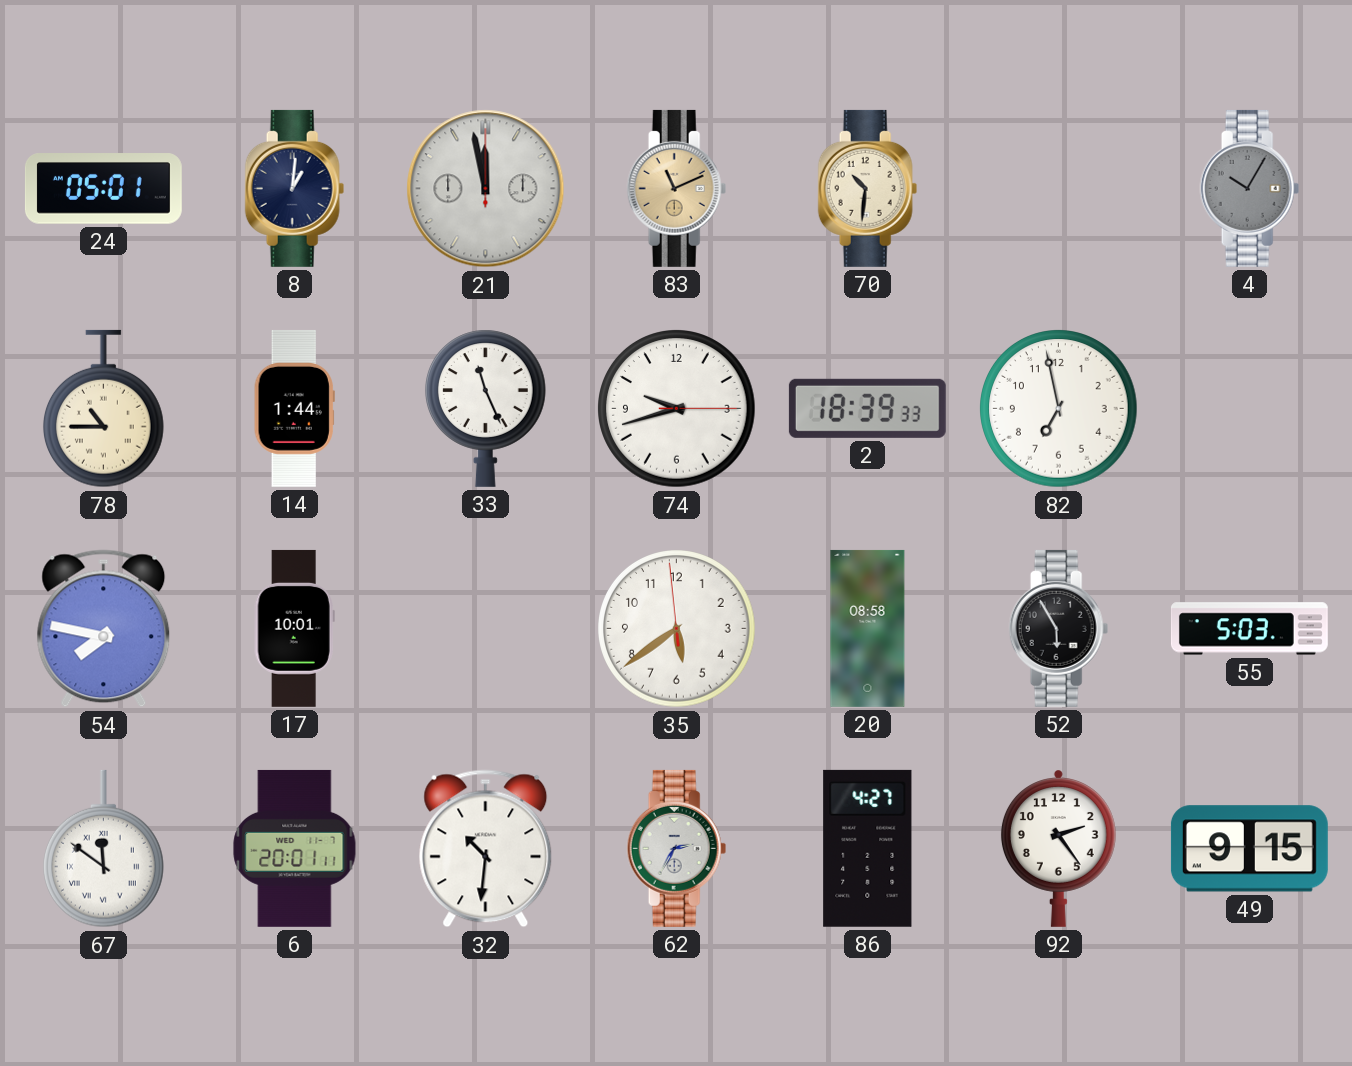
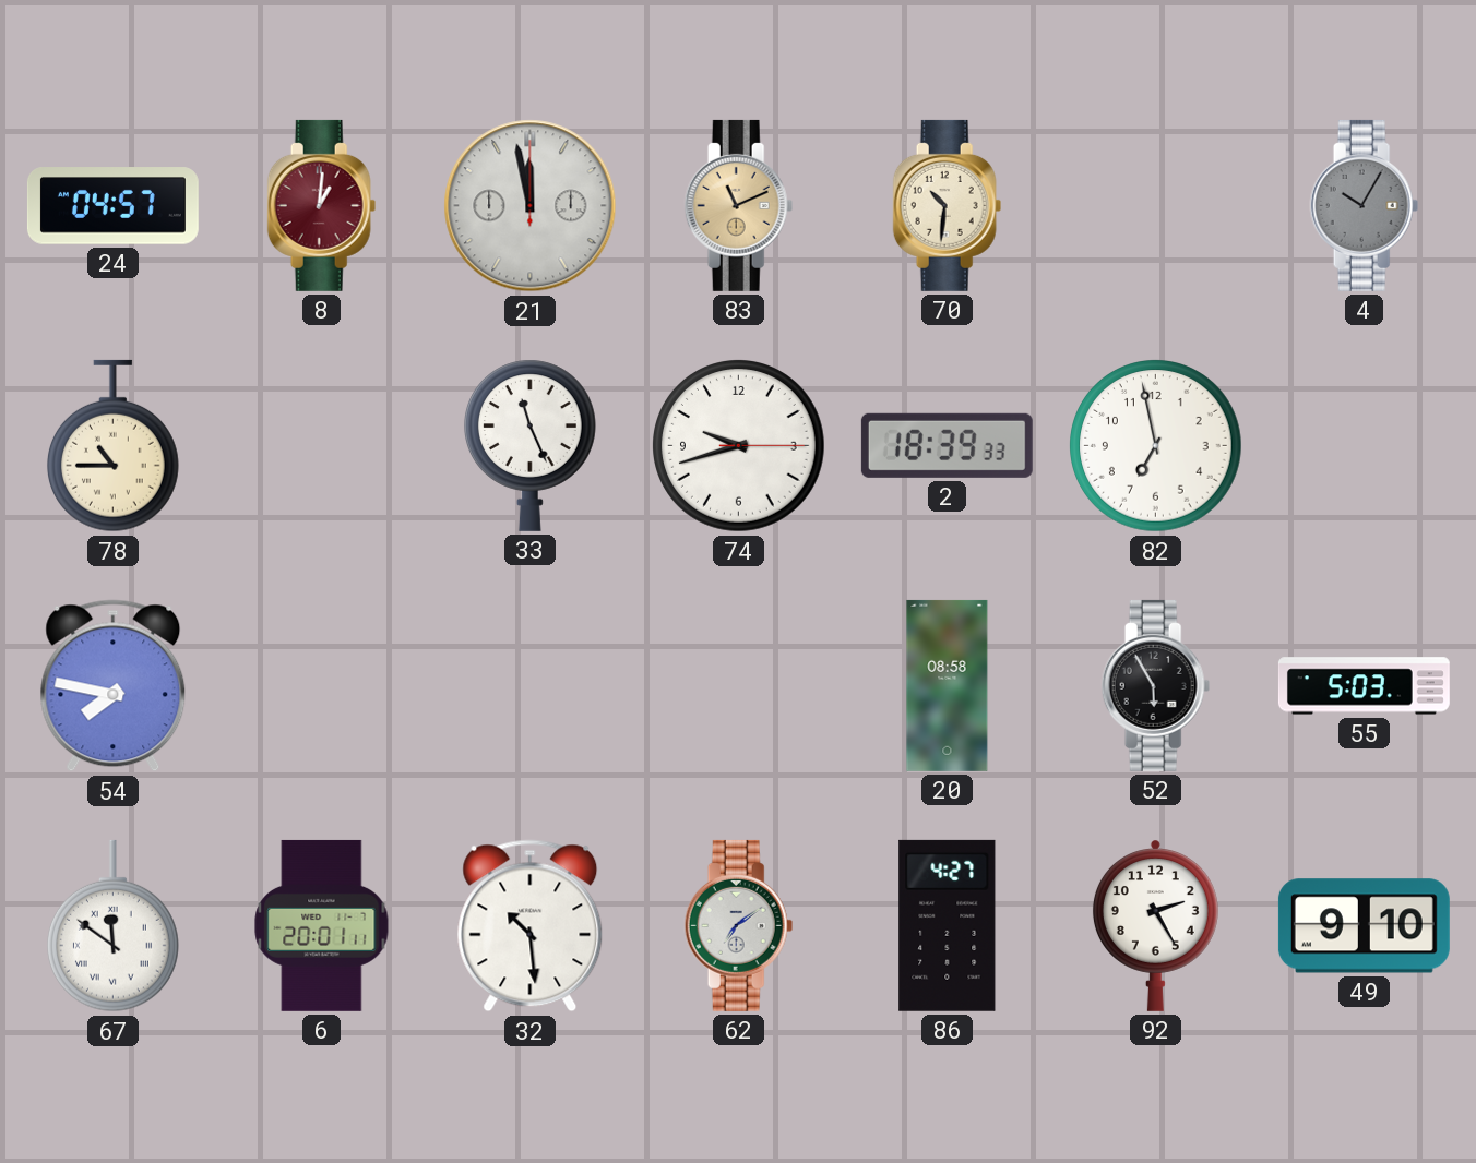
24: 05:01 -> 04:57
8 dial: navy -> burgundy
14: 1:44 -> none
17: 10:01 -> none
35: 5:38 -> none
32: 10:31 -> 10:29
62: 2:35 -> 7:09
92: 2:24 -> 2:25
49: 9:15 -> 9:10
